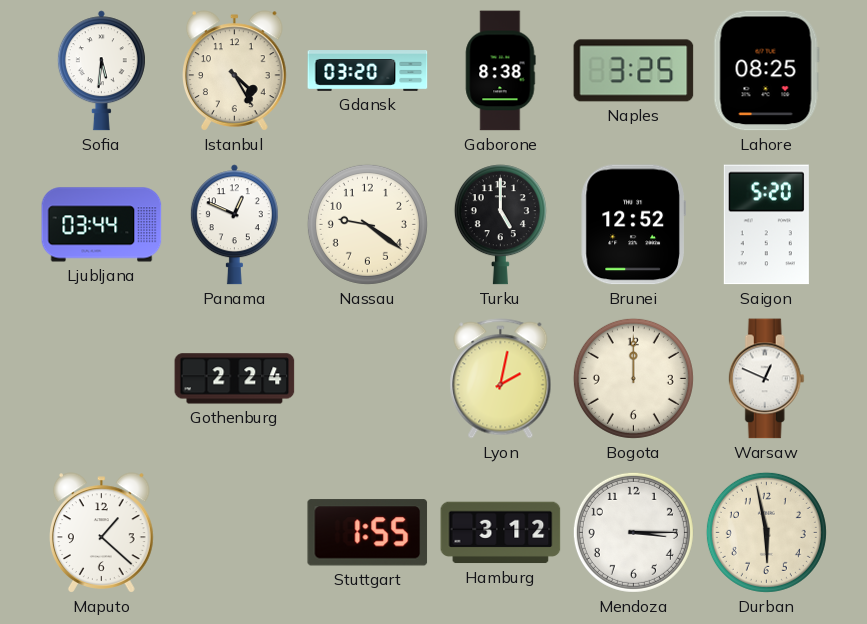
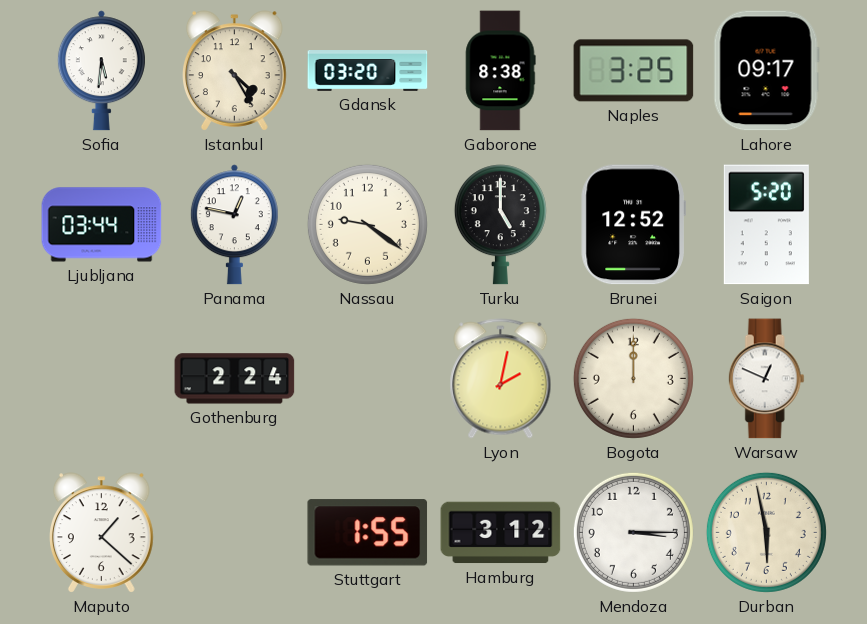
Lahore: 08:25 -> 09:17
Panama: 12:49 -> 12:47
